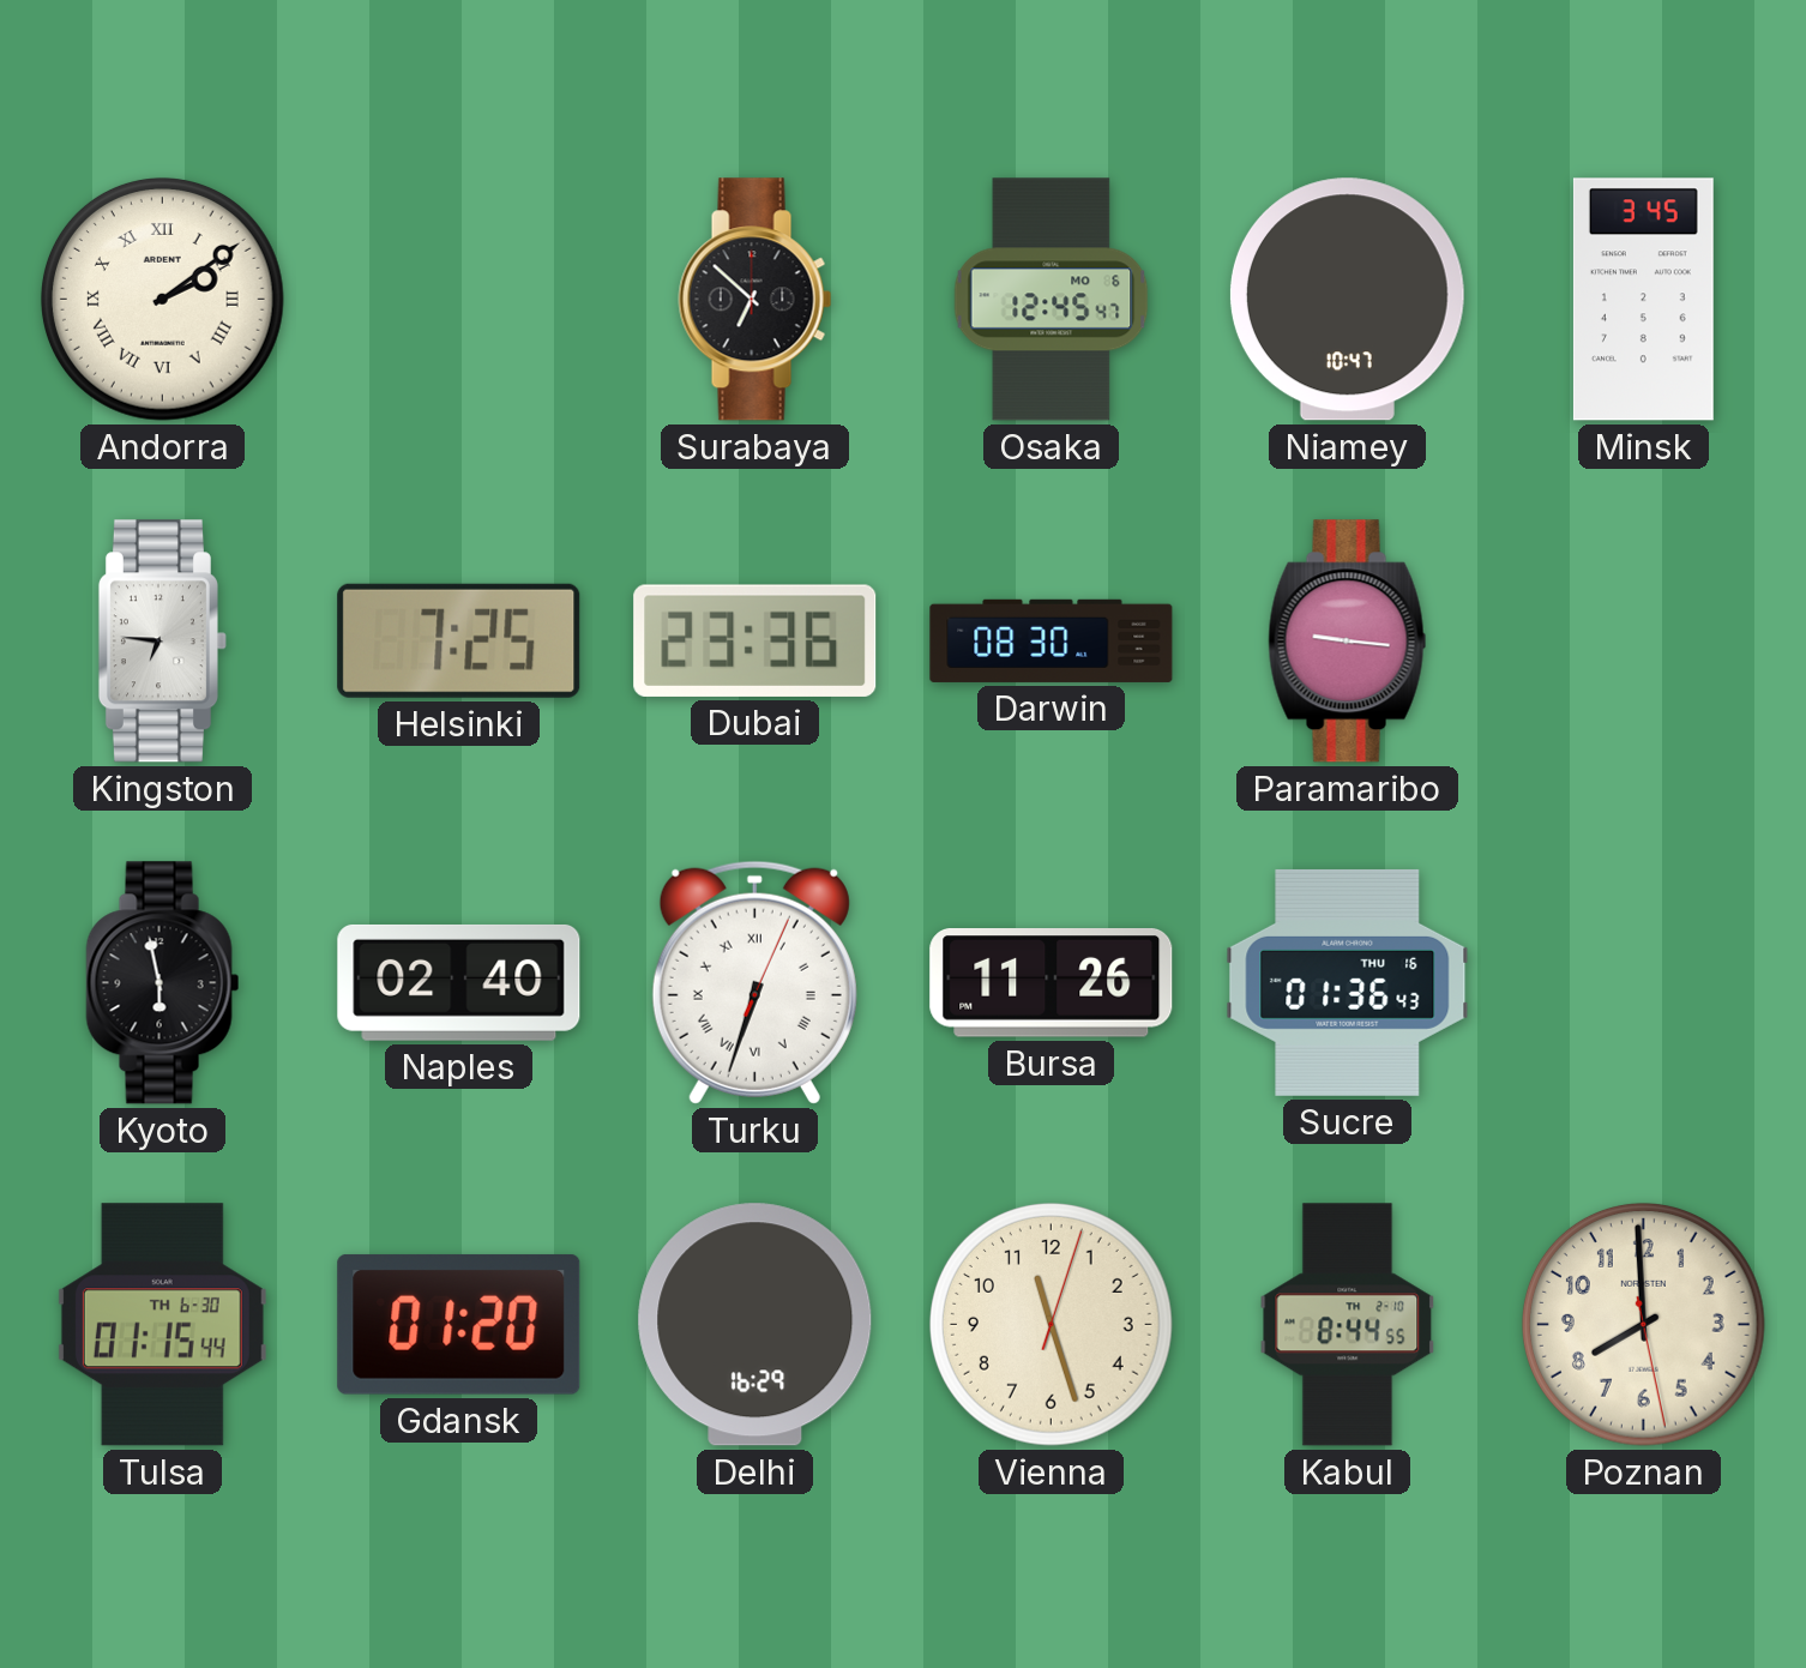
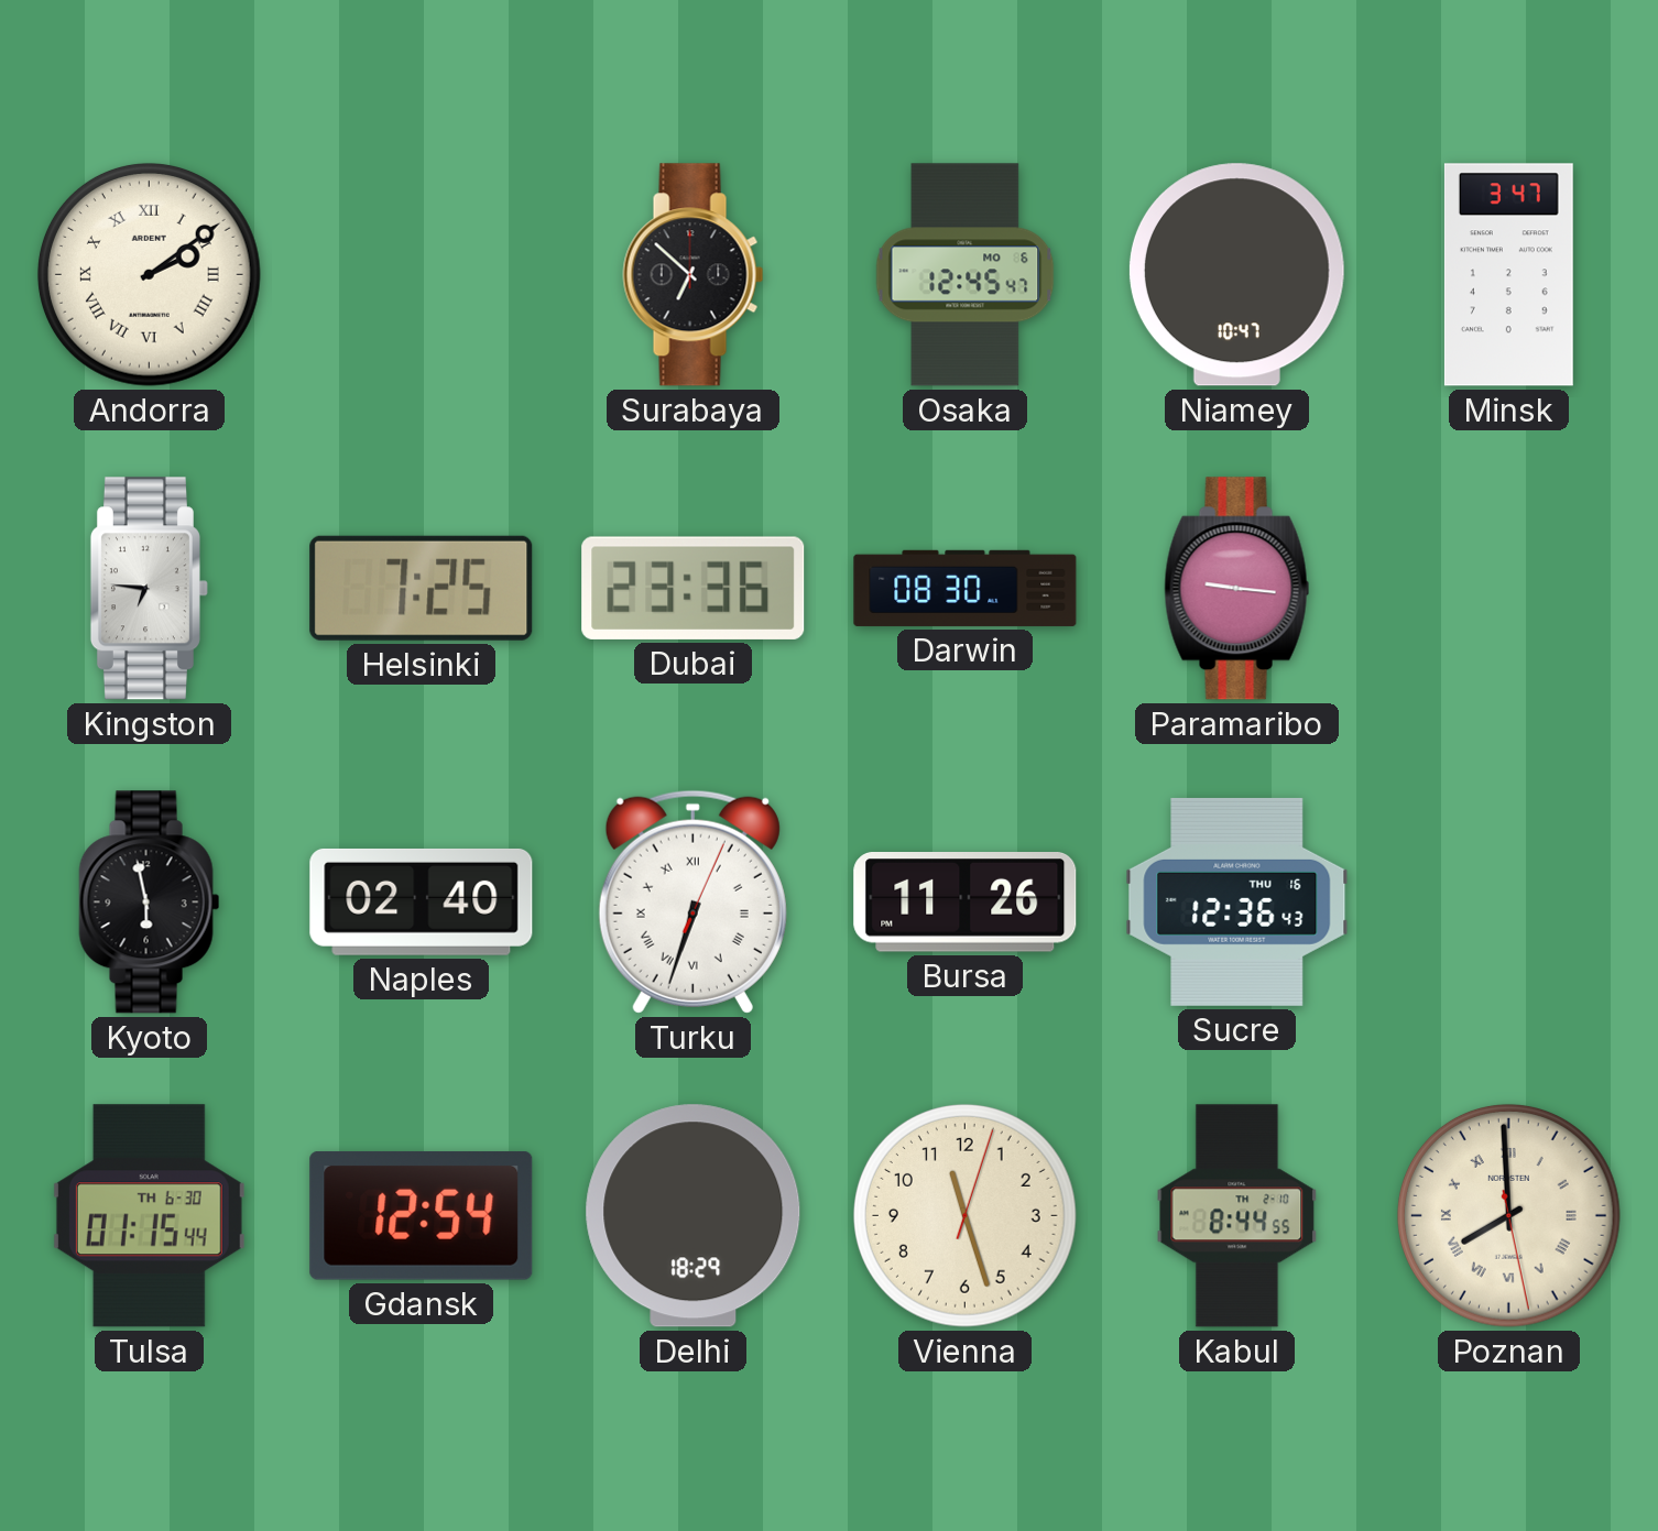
Minsk: 3:45 -> 3:47
Sucre: 01:36 -> 12:36
Gdansk: 01:20 -> 12:54
Delhi: 16:29 -> 18:29
Poznan numerals: Arabic -> Roman
